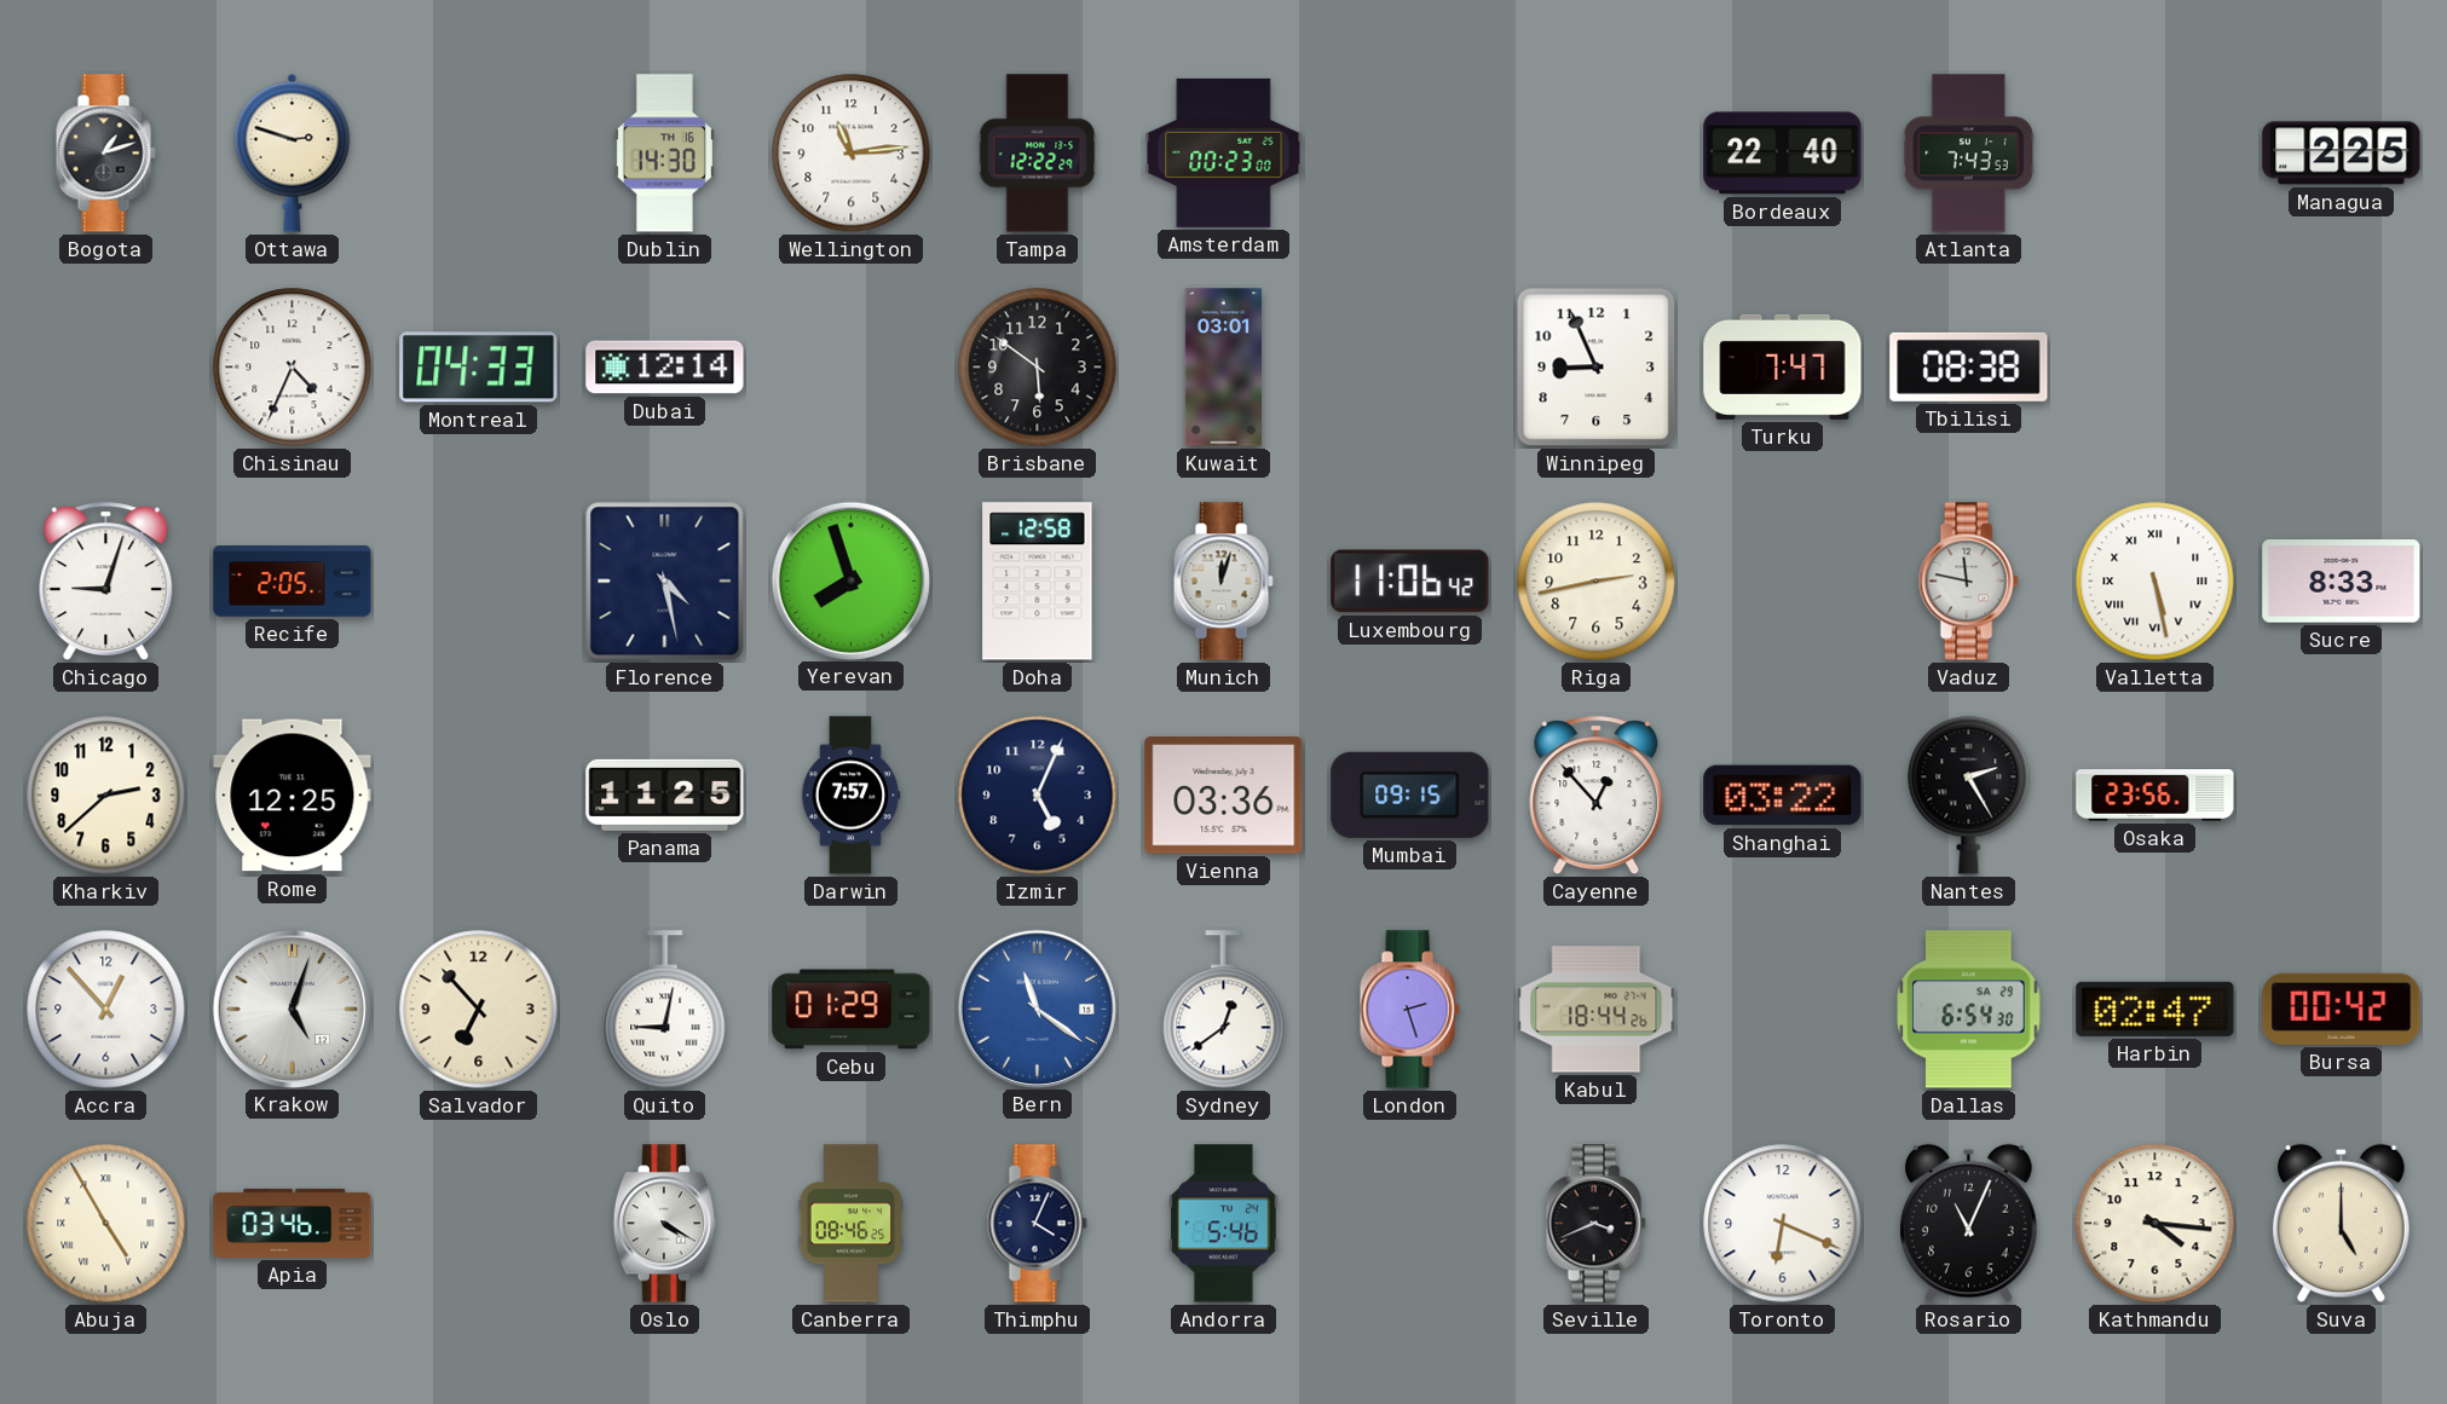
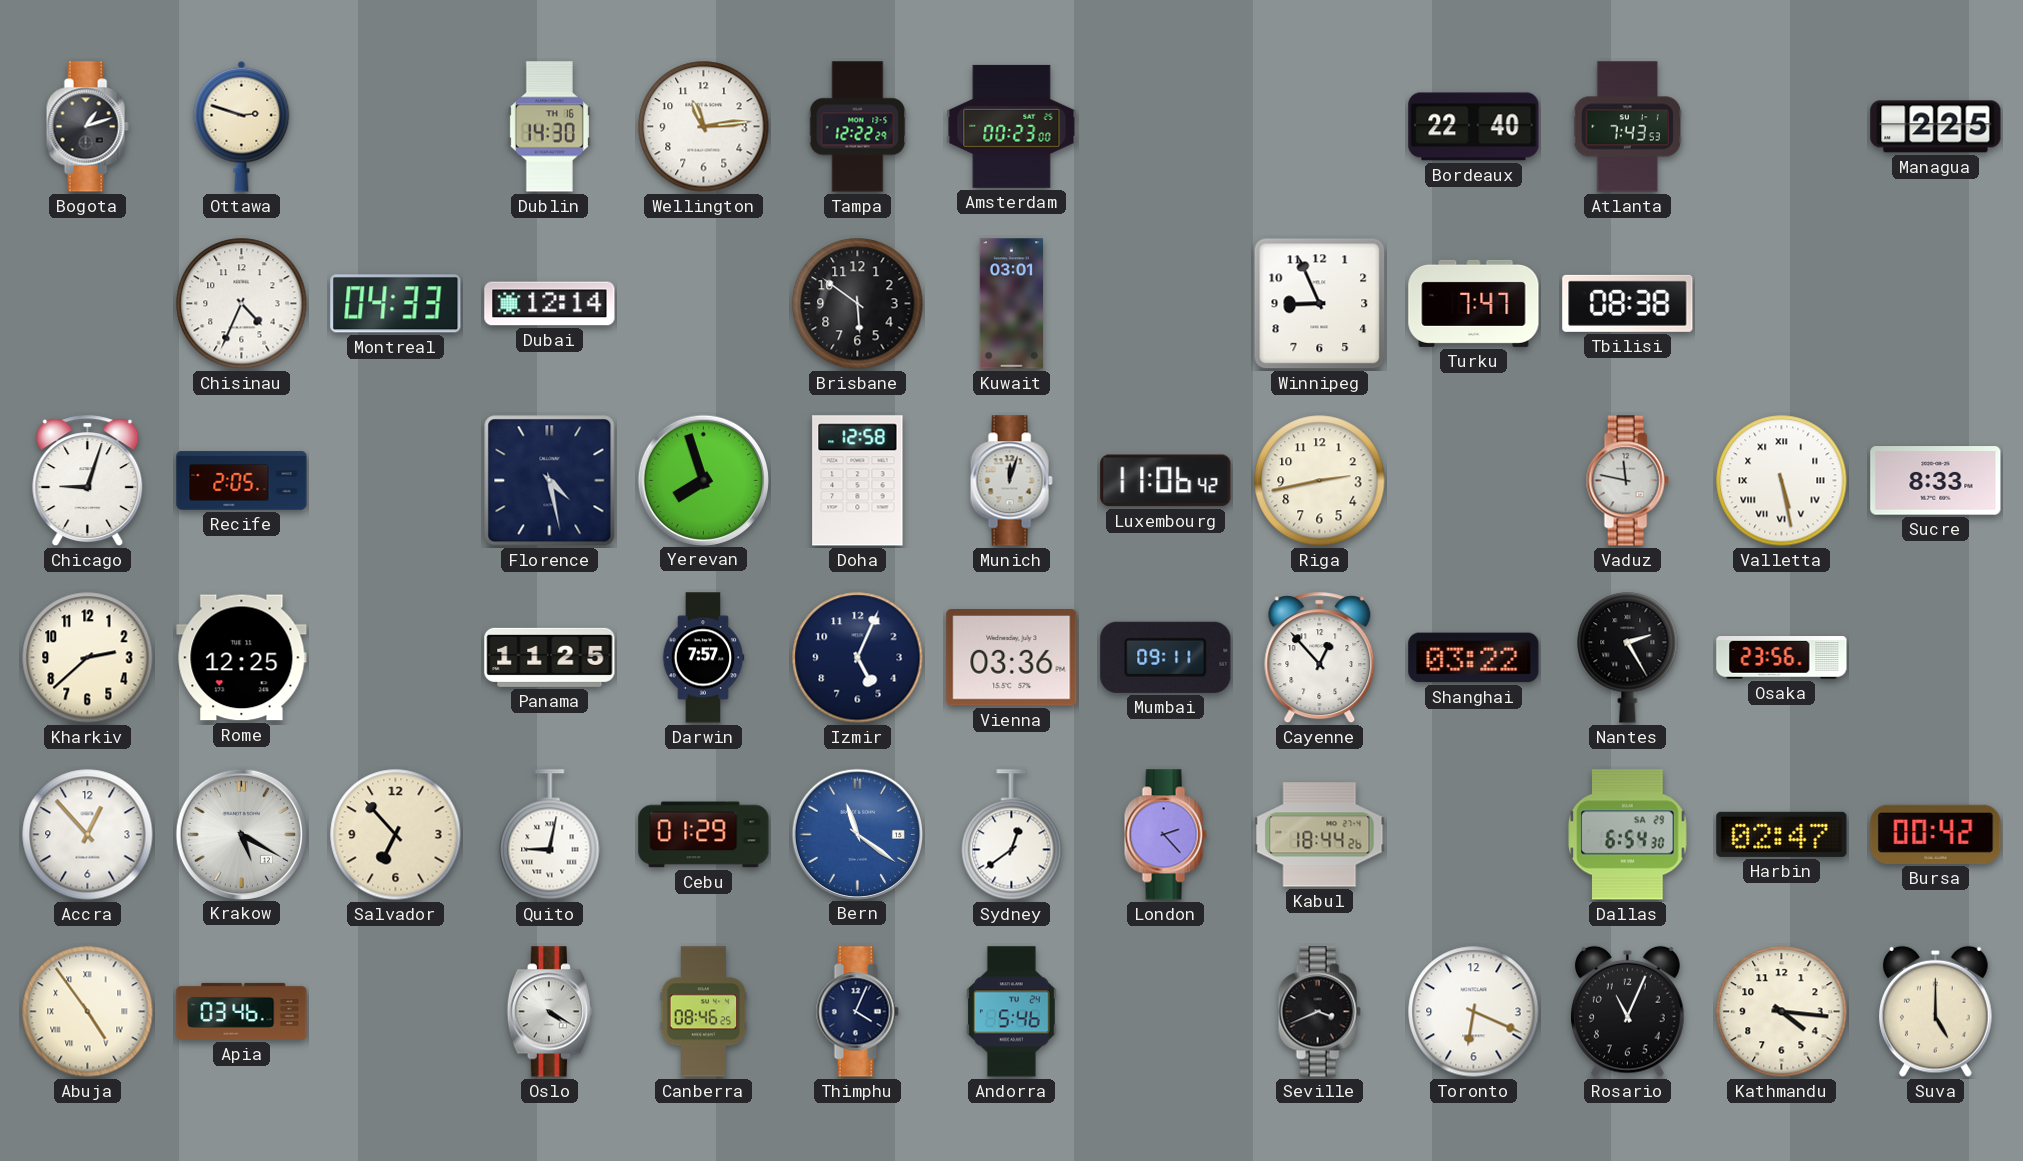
Mumbai: 09:15 -> 09:11
Krakow: 5:03 -> 5:20
London: 2:27 -> 2:23
Abuja: 4:55 -> 4:54
